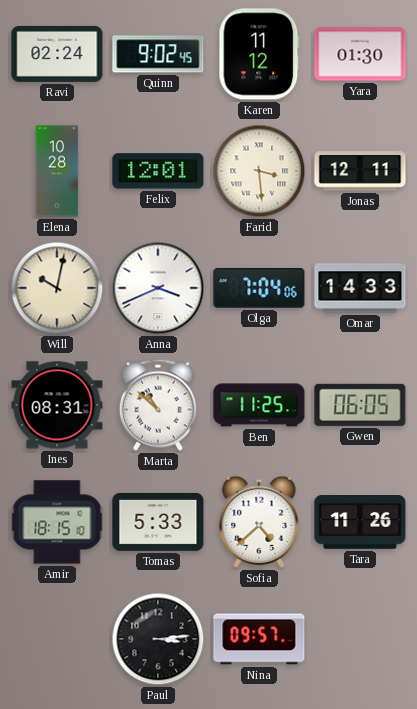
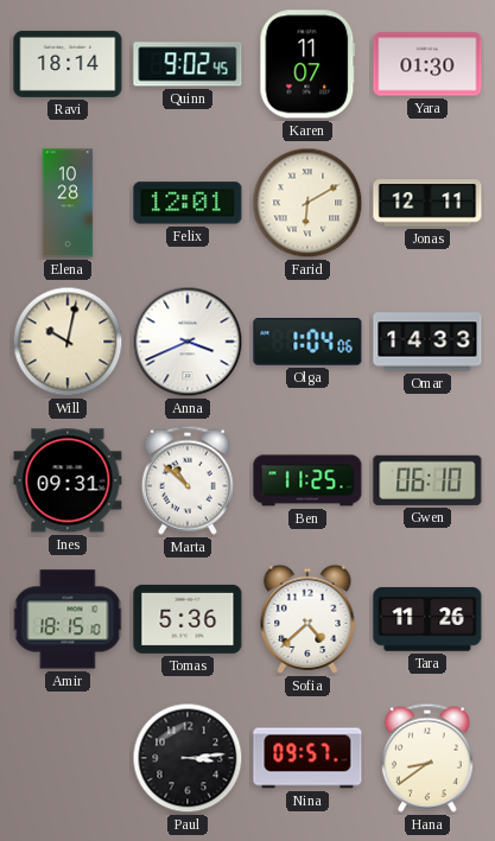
Ravi: 02:24 -> 18:14
Karen: 11:12 -> 11:07
Farid: 3:29 -> 6:10
Olga: 7:04 -> 1:04
Ines: 08:31 -> 09:31
Gwen: 06:05 -> 06:10
Tomas: 5:33 -> 5:36
Hana: none -> 8:39
